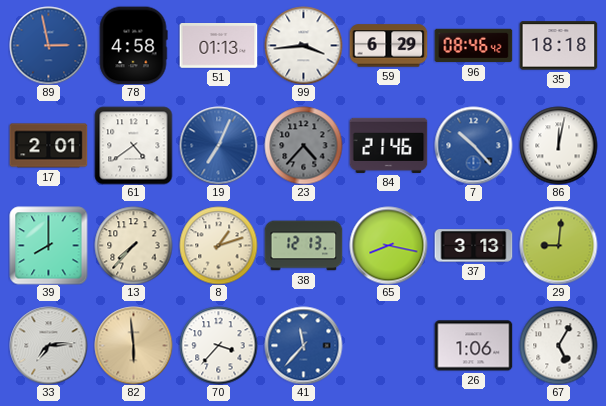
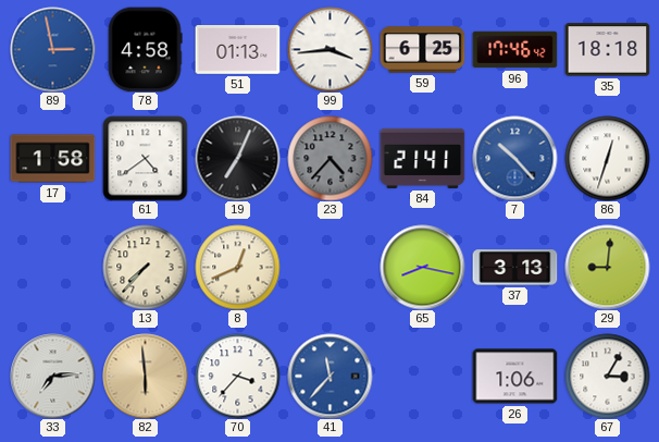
59: 6:29 -> 6:25
96: 08:46 -> 17:46
17: 2:01 -> 1:58
19 dial: blue -> black
84: 21:46 -> 21:41
86: 12:02 -> 12:33
39: 8:00 -> none
8: 1:12 -> 12:41
38: 12:13 -> none
67: 5:05 -> 3:05
